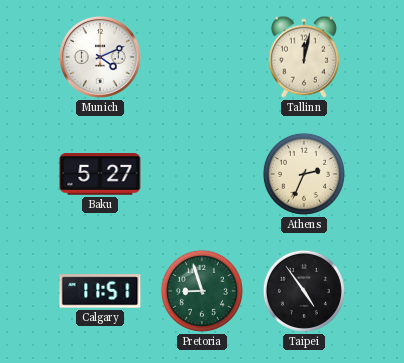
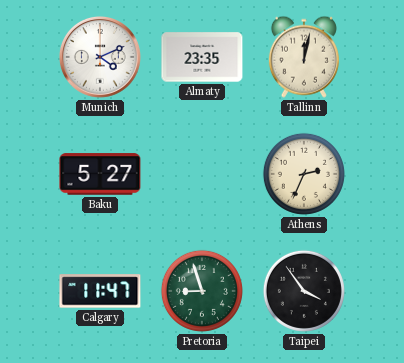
Almaty: none -> 23:35
Calgary: 11:51 -> 11:47
Taipei: 4:54 -> 3:54
